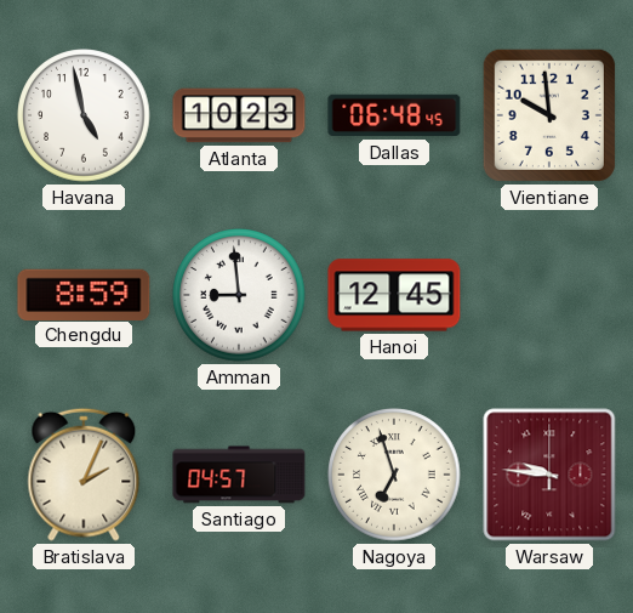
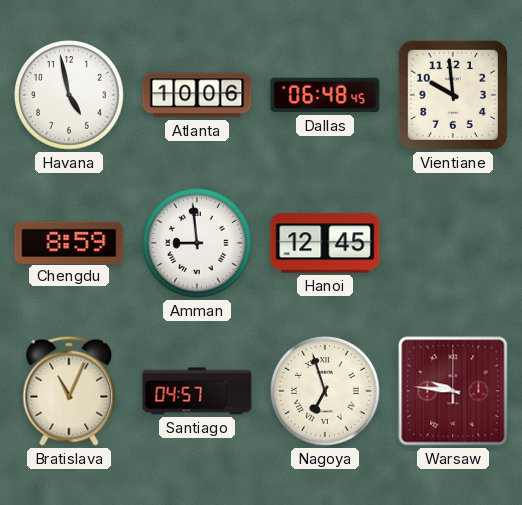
Atlanta: 10:23 -> 10:06
Bratislava: 2:04 -> 11:04
